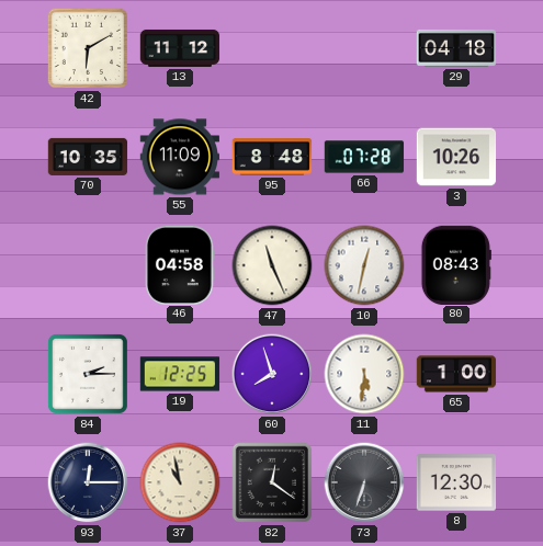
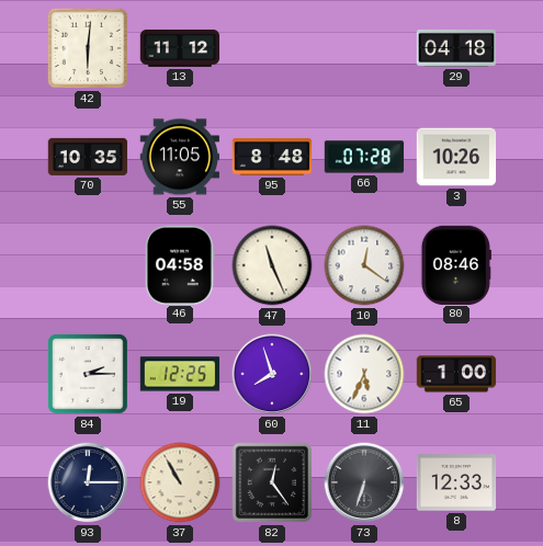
42: 6:10 -> 6:01
55: 11:09 -> 11:05
10: 12:32 -> 12:21
80: 08:43 -> 08:46
11: 5:31 -> 5:34
37: 10:58 -> 10:55
82: 12:21 -> 12:24
8: 12:30 -> 12:33
